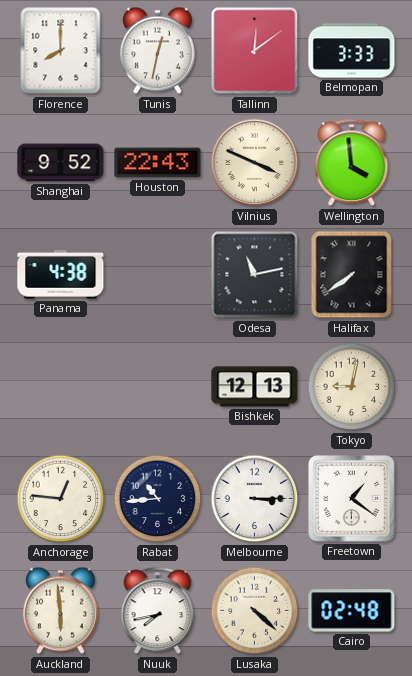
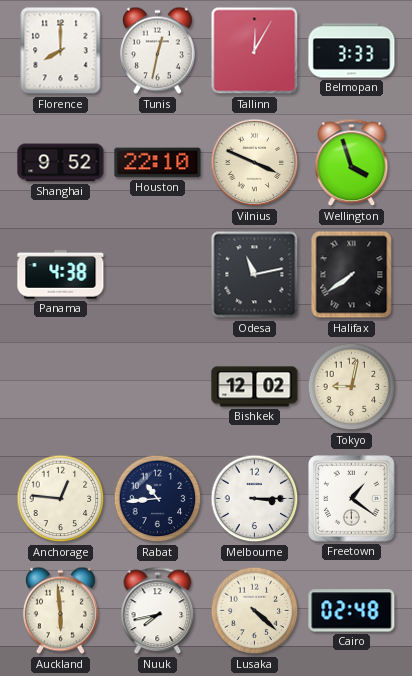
Tallinn: 12:09 -> 12:05
Houston: 22:43 -> 22:10
Wellington: 3:59 -> 3:57
Bishkek: 12:13 -> 12:02
